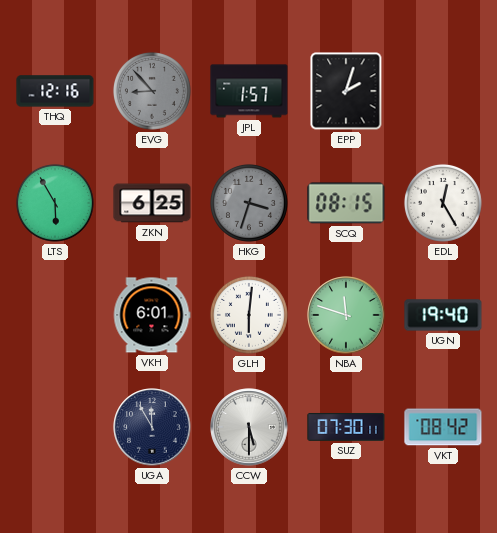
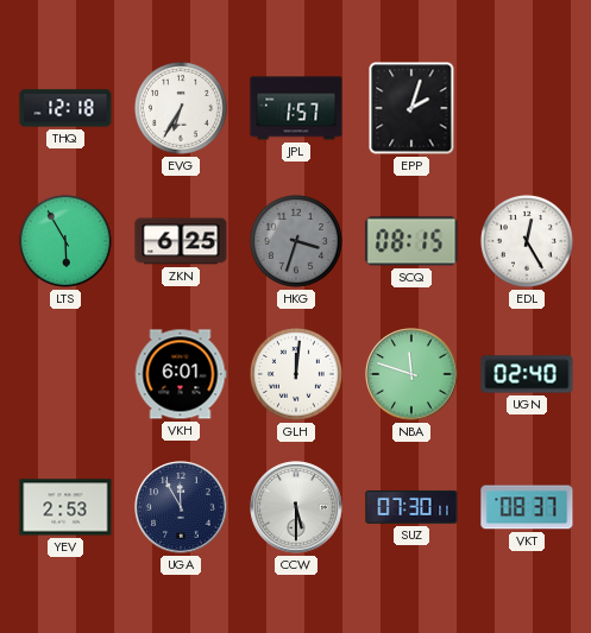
THQ: 12:16 -> 12:18
EVG: 8:53 -> 6:35
EVG dial: grey -> white
GLH: 6:01 -> 12:01
UGN: 19:40 -> 02:40
YEV: none -> 2:53
VKT: 08:42 -> 08:37
